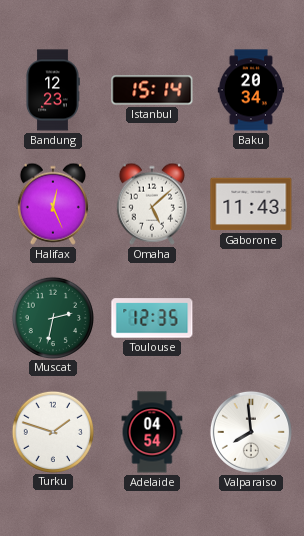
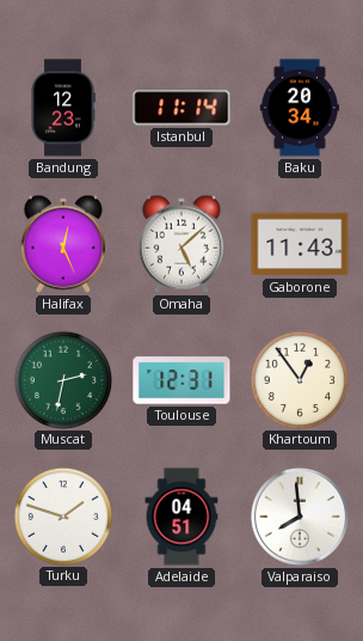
Istanbul: 15:14 -> 11:14
Toulouse: 12:35 -> 12:31
Khartoum: none -> 12:54
Adelaide: 04:54 -> 04:51
